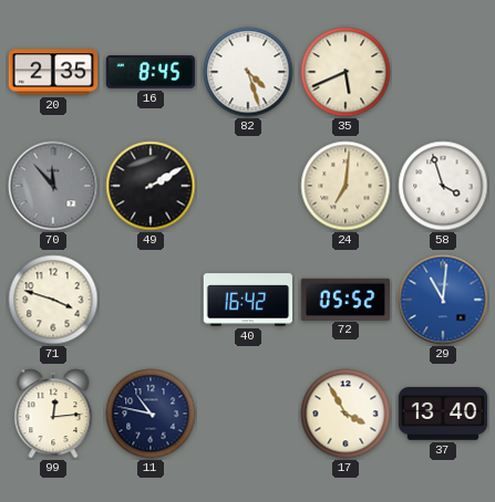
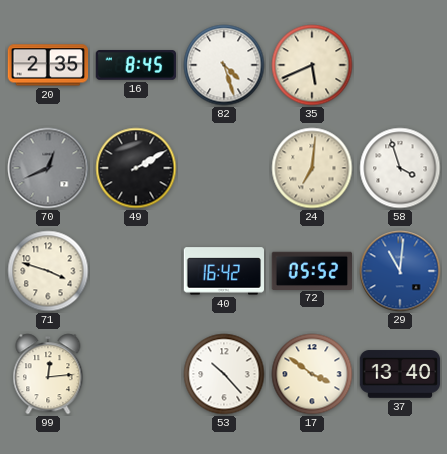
70: 11:53 -> 12:41
11: 10:47 -> none
53: none -> 10:23
17: 3:55 -> 3:51
